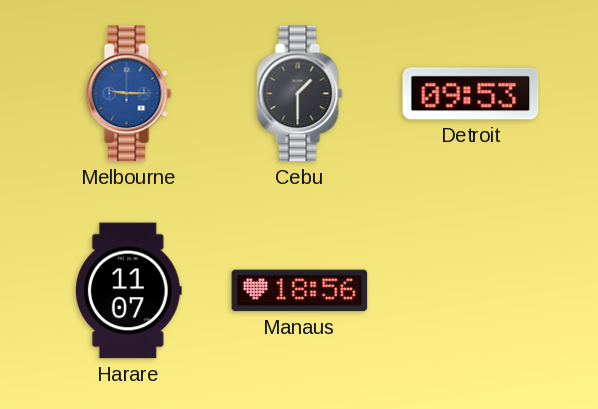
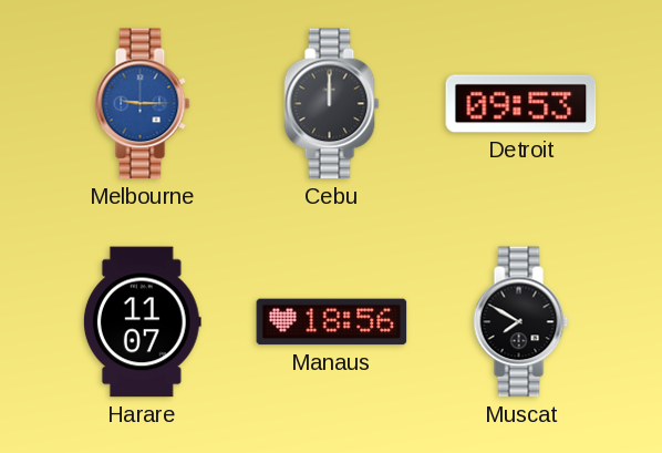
Cebu: 1:30 -> 12:00
Muscat: none -> 7:50
